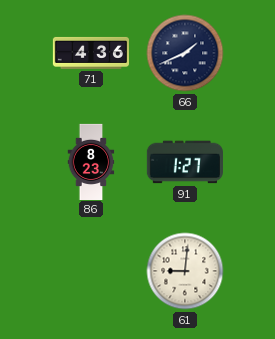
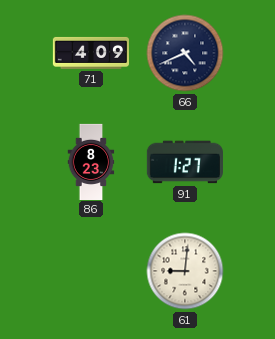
71: 4:36 -> 4:09
66: 1:41 -> 4:41
